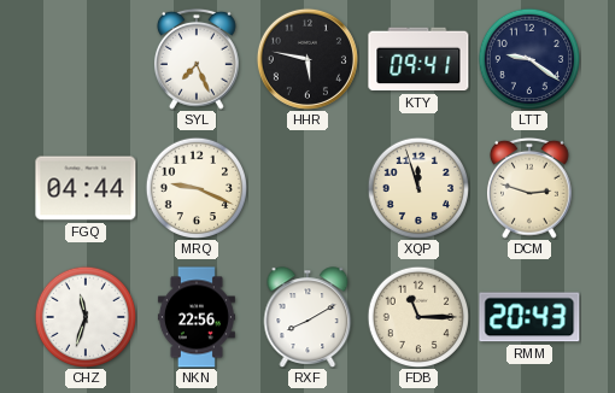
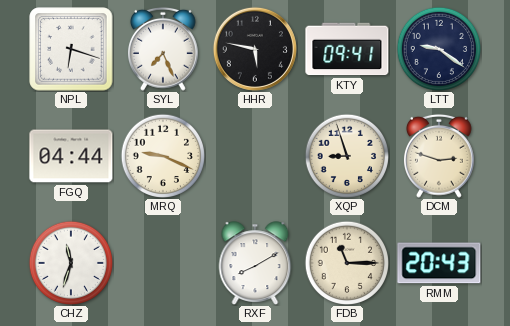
NPL: none -> 6:18
XQP: 11:57 -> 8:57
NKN: 22:56 -> none
